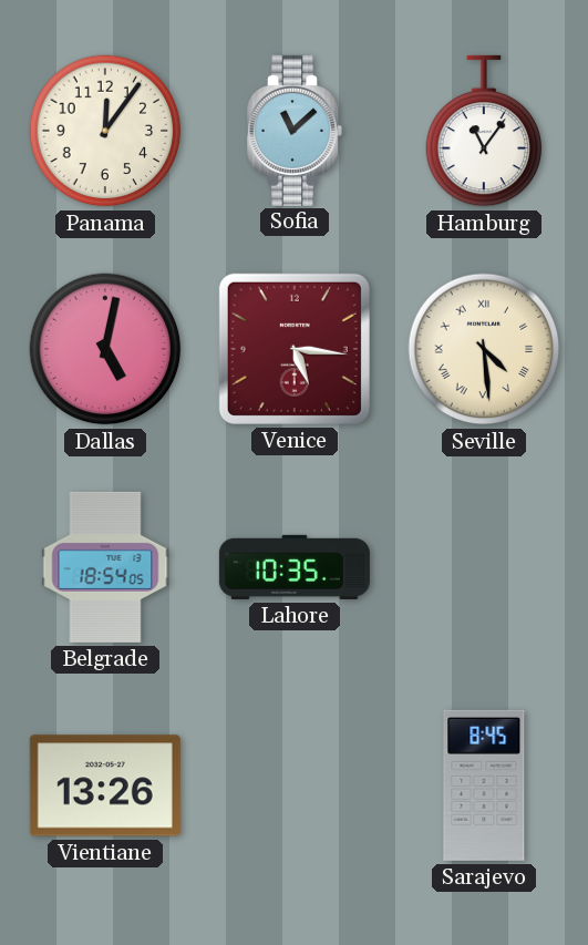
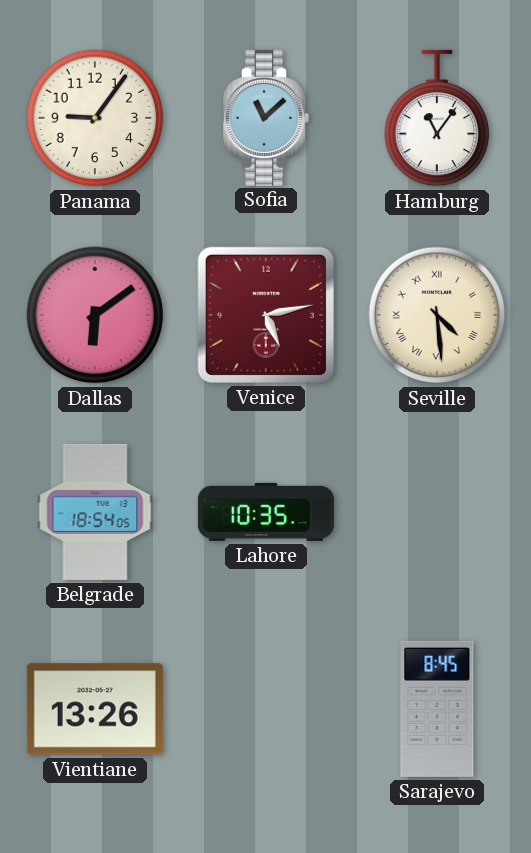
Panama: 12:06 -> 9:06
Dallas: 5:02 -> 6:09
Venice: 5:16 -> 5:13
